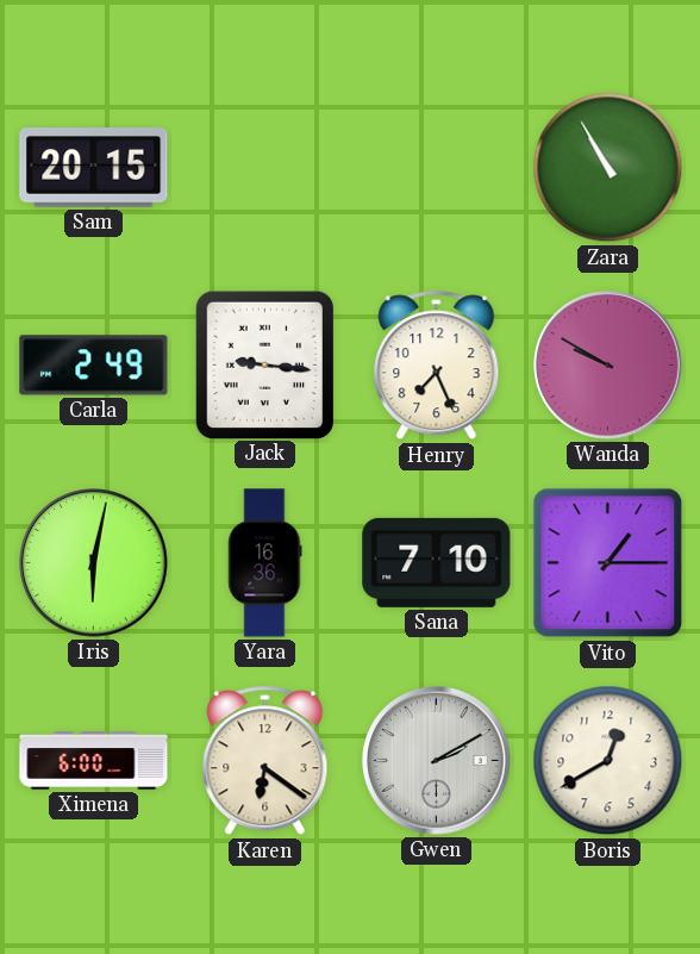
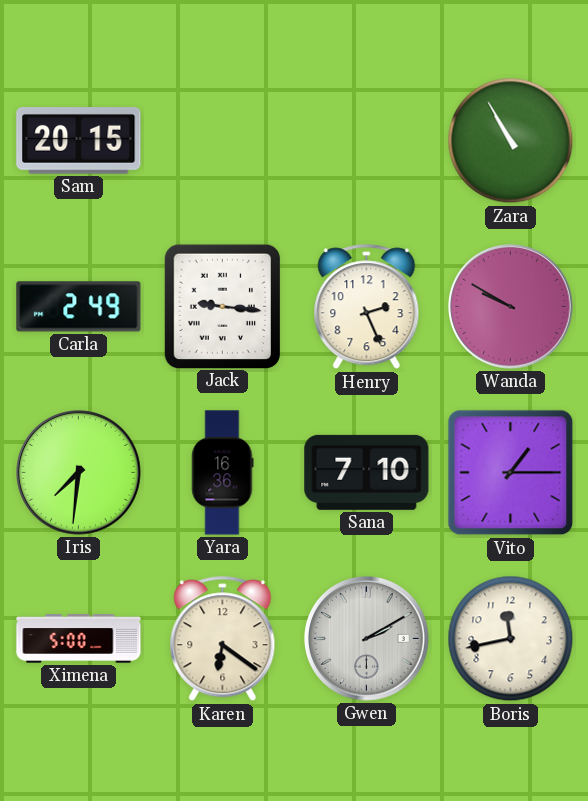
Henry: 7:26 -> 2:26
Iris: 6:02 -> 7:31
Ximena: 6:00 -> 5:00
Boris: 12:40 -> 11:43
